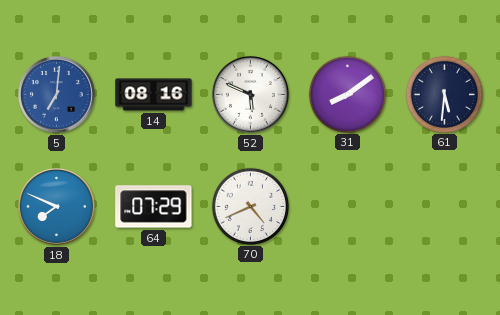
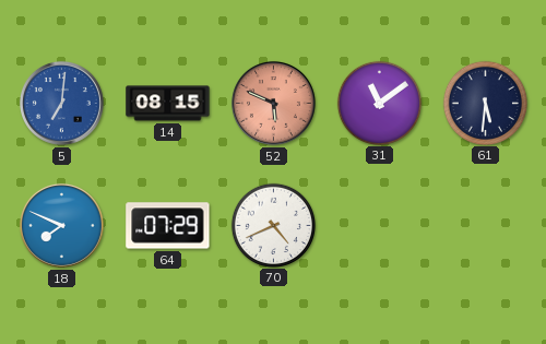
14: 08:16 -> 08:15
52 dial: white -> salmon
31: 8:09 -> 11:09
